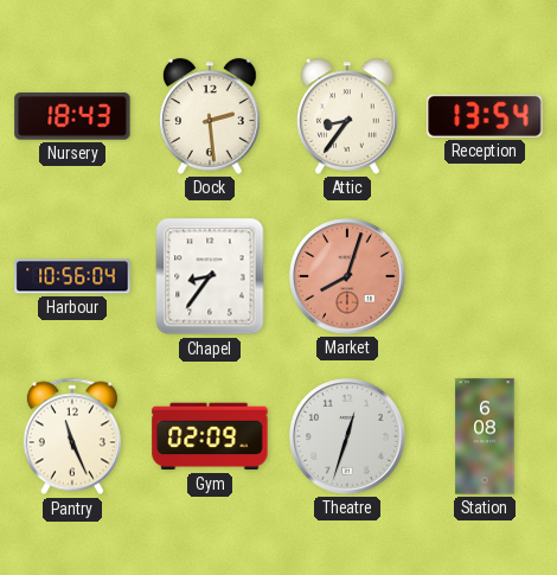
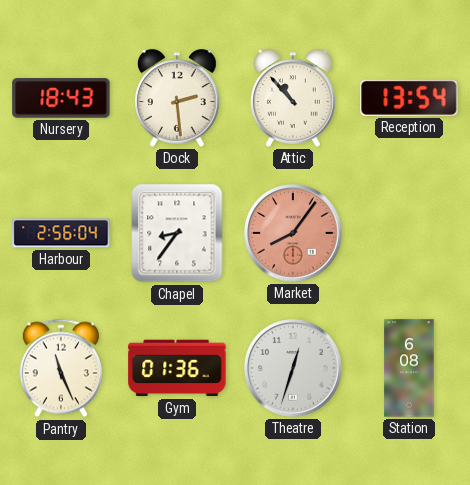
Attic: 8:36 -> 10:53
Harbour: 10:56 -> 2:56
Market: 8:03 -> 8:06
Gym: 02:09 -> 01:36
